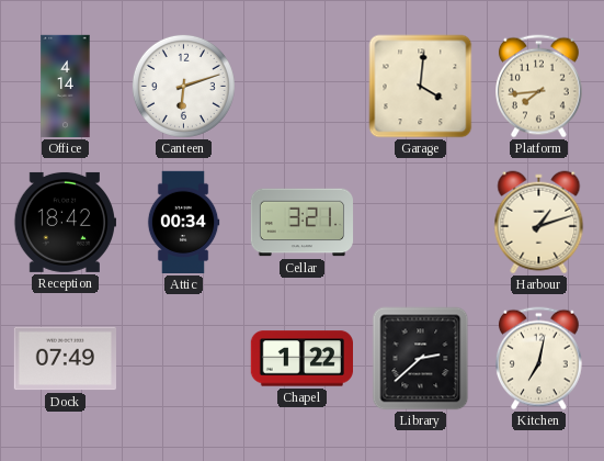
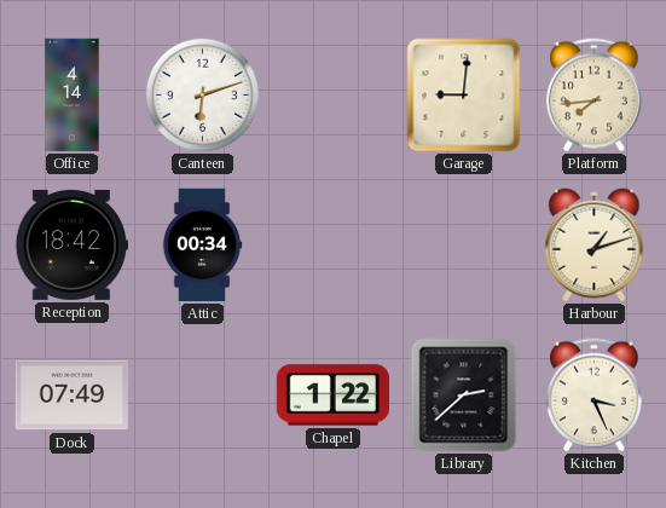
Garage: 4:01 -> 9:01
Cellar: 3:21 -> none
Kitchen: 7:02 -> 3:26
